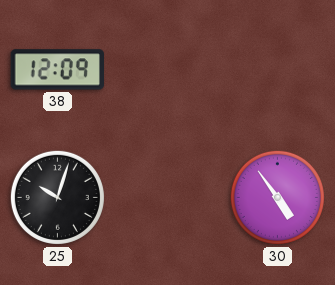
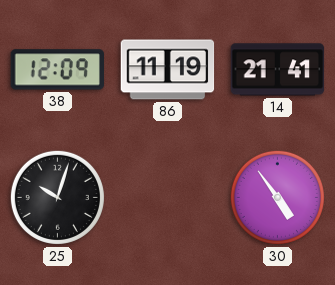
86: none -> 11:19
14: none -> 21:41
